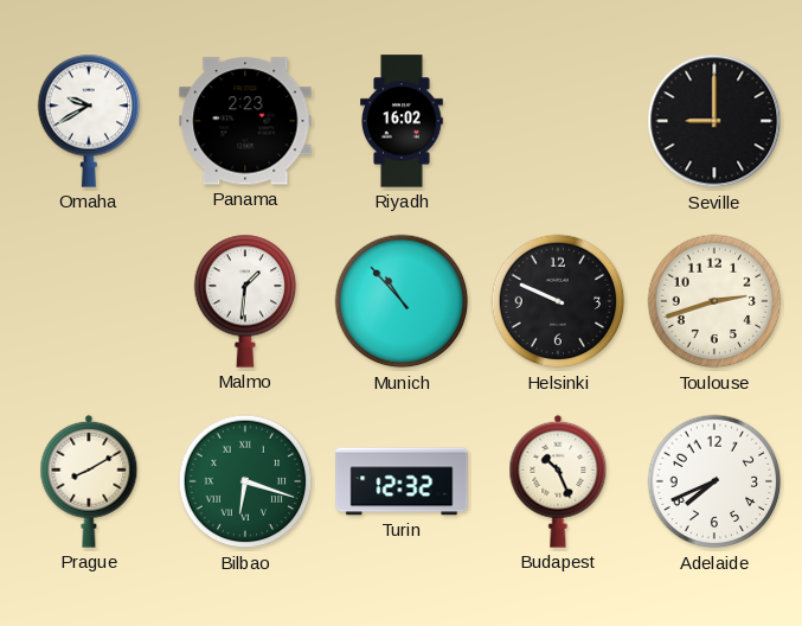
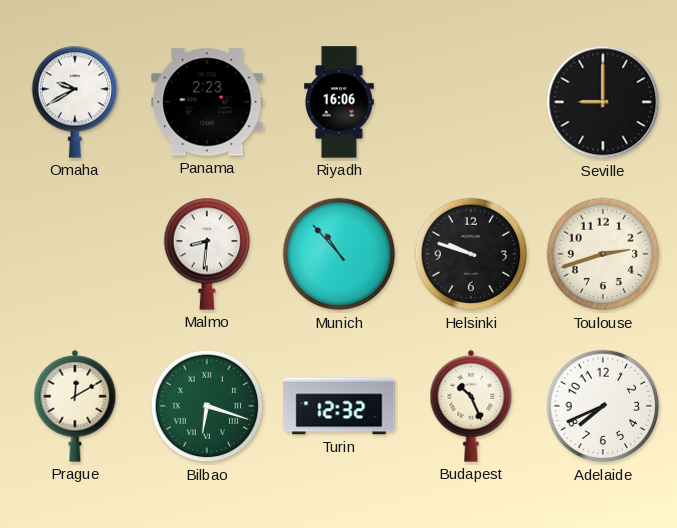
Riyadh: 16:02 -> 16:06
Malmo: 1:31 -> 8:31
Helsinki: 9:49 -> 9:48
Prague: 8:10 -> 12:10
